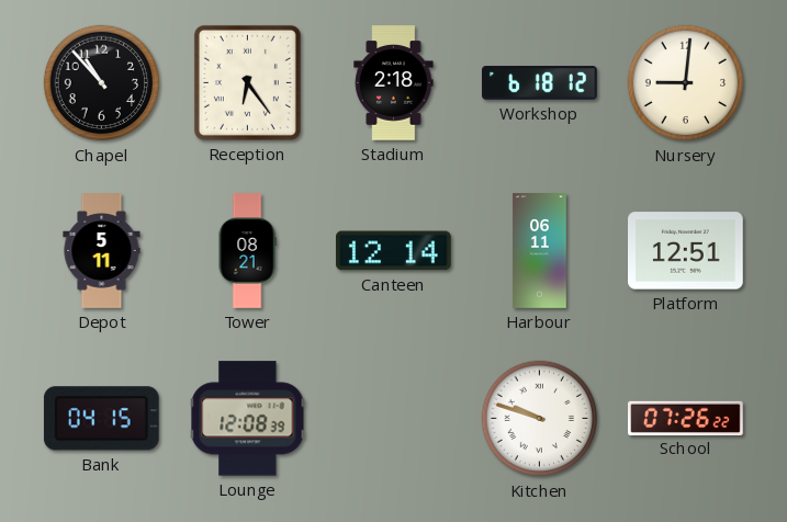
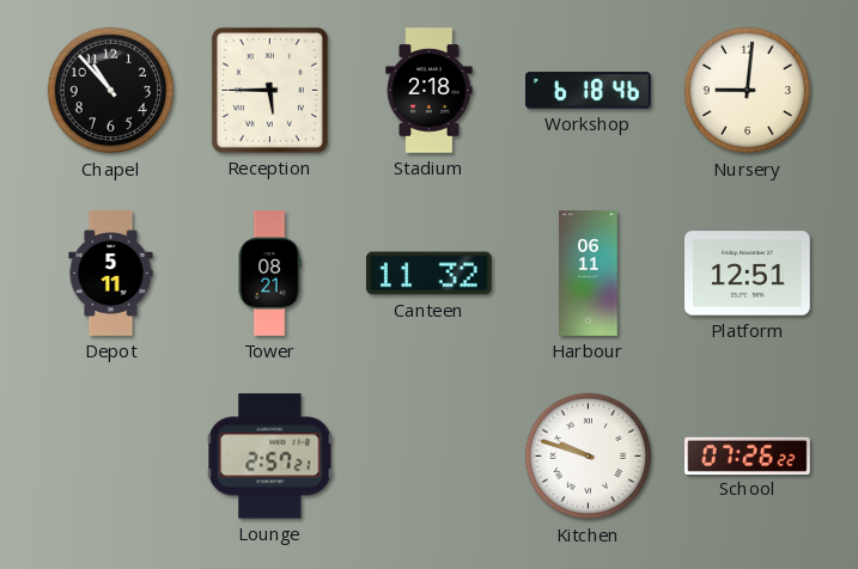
Reception: 6:24 -> 5:45
Workshop: 6:18:12 -> 6:18:46
Canteen: 12:14 -> 11:32
Bank: 04:15 -> none
Lounge: 12:08 -> 2:57
